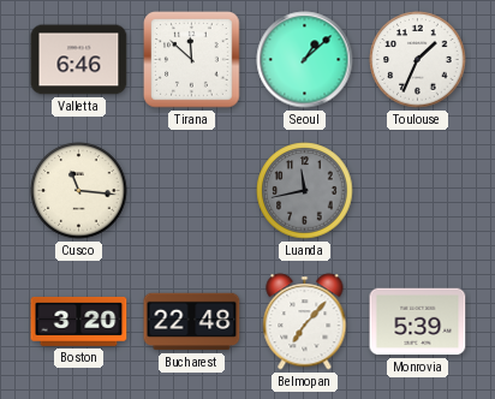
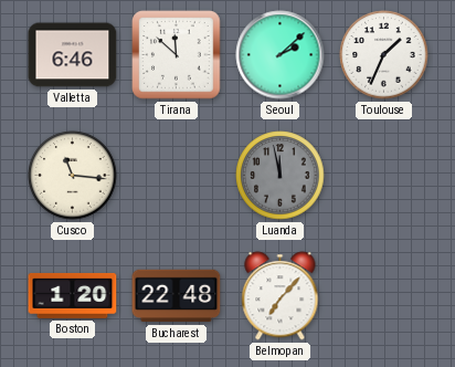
Seoul: 1:08 -> 2:08
Luanda: 11:43 -> 11:58
Boston: 3:20 -> 1:20
Monrovia: 5:39 -> none
